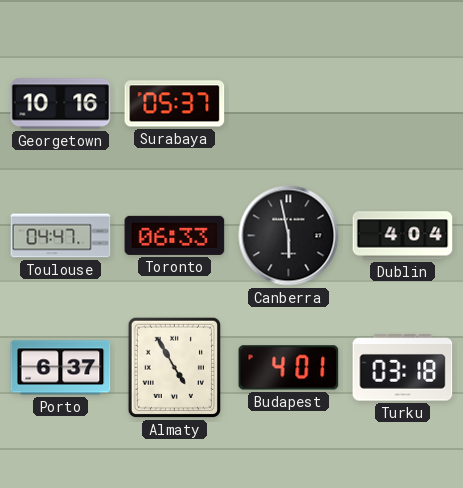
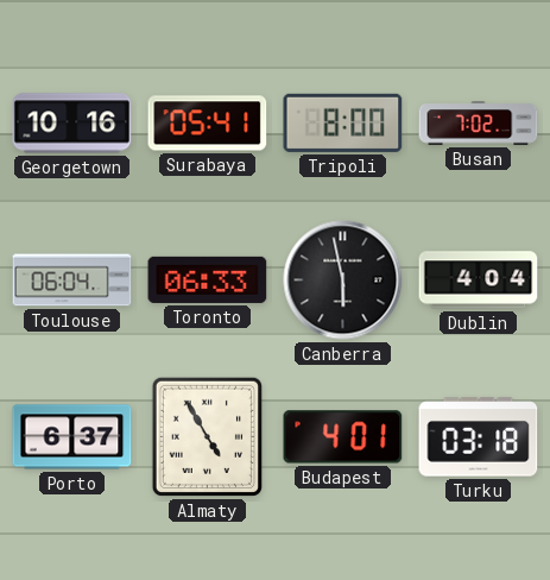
Surabaya: 05:37 -> 05:41
Tripoli: none -> 8:00
Busan: none -> 7:02
Toulouse: 04:47 -> 06:04
